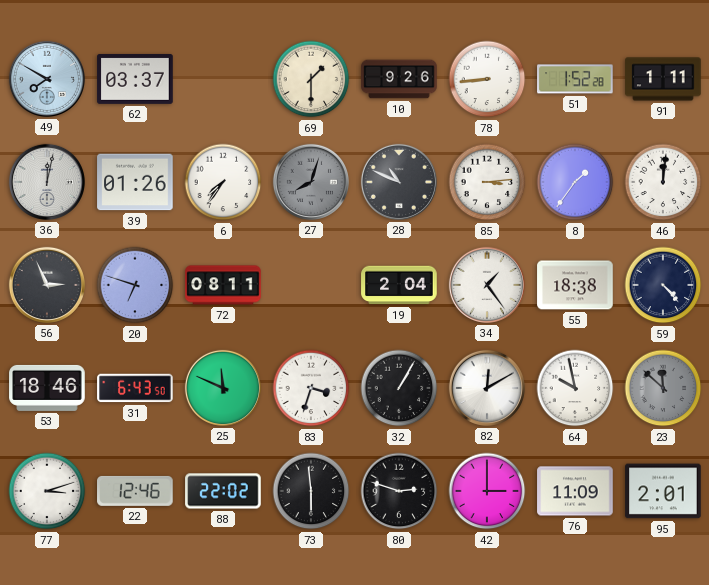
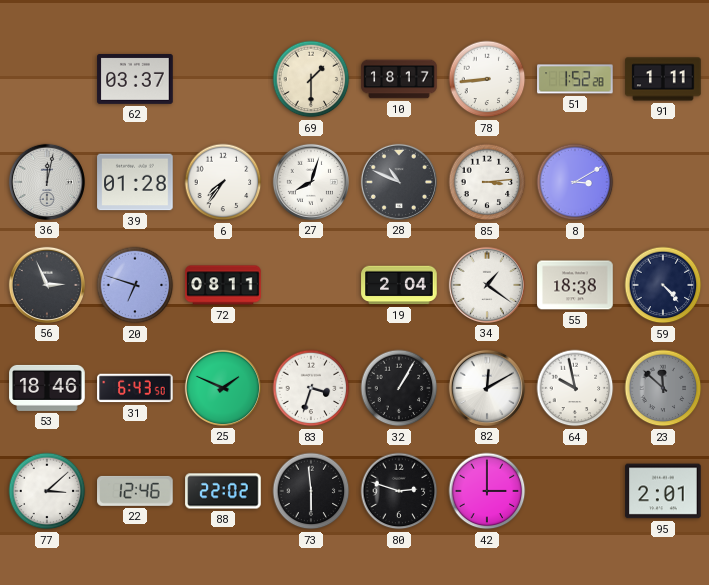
49: 7:50 -> none
10: 9:26 -> 18:17
39: 01:26 -> 01:28
27 dial: grey -> white
8: 1:36 -> 3:10
46: 12:01 -> none
34: 1:24 -> 1:21
25: 11:49 -> 1:49
77: 3:12 -> 3:08
76: 11:09 -> none
